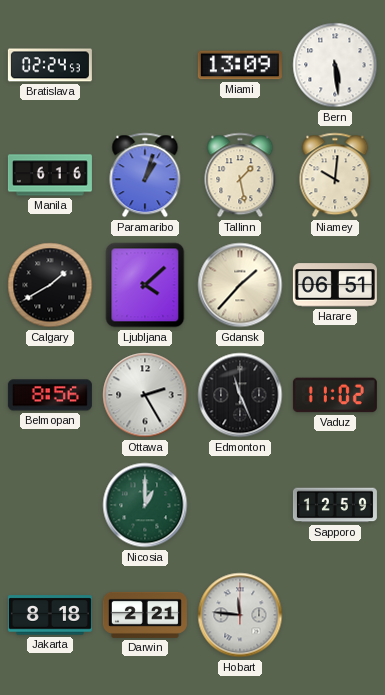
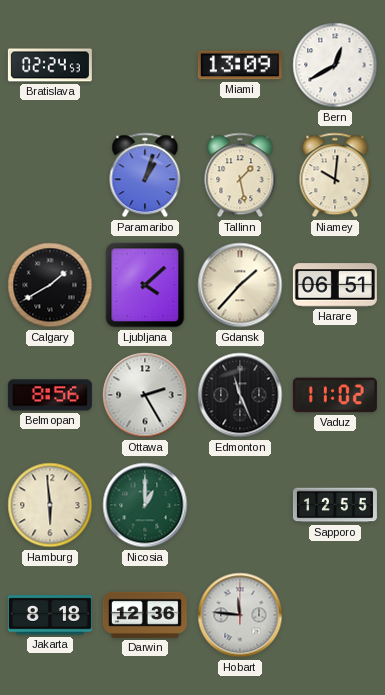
Bern: 5:29 -> 12:40
Manila: 6:16 -> none
Hamburg: none -> 5:59
Sapporo: 12:59 -> 12:55
Darwin: 2:21 -> 12:36
